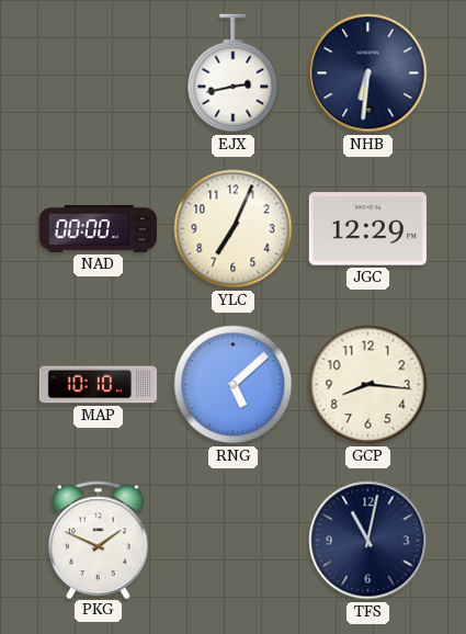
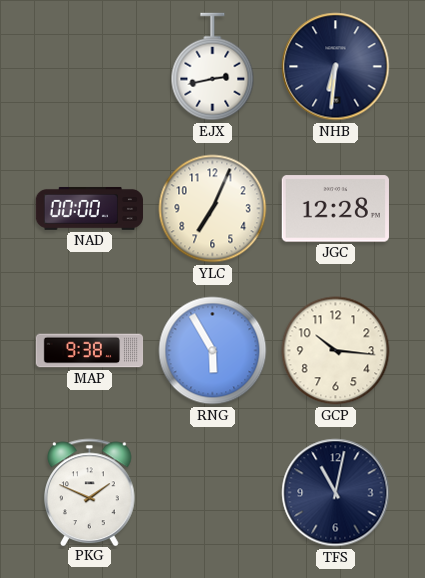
JGC: 12:29 -> 12:28
MAP: 10:10 -> 9:38
RNG: 5:08 -> 5:55
GCP: 8:16 -> 10:16
